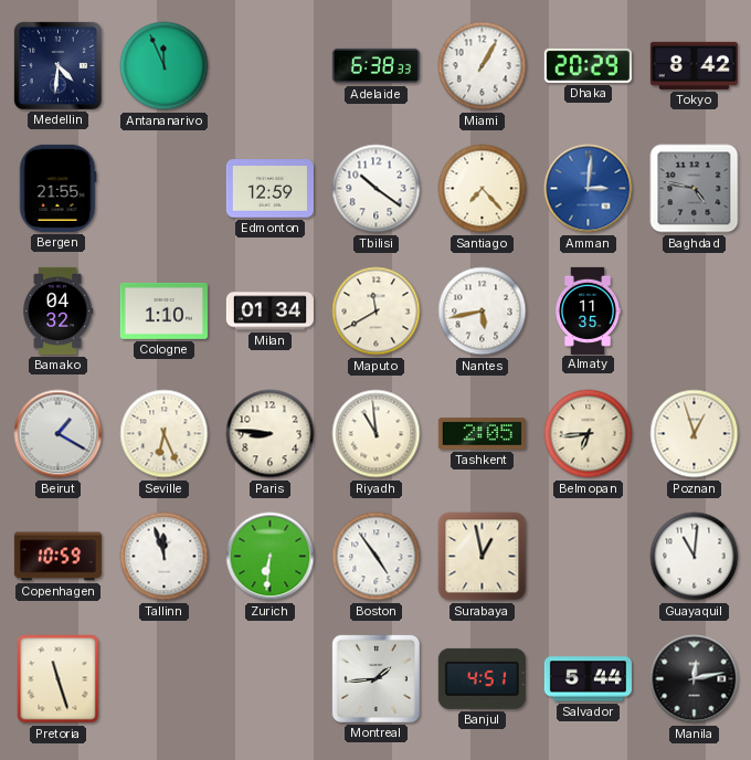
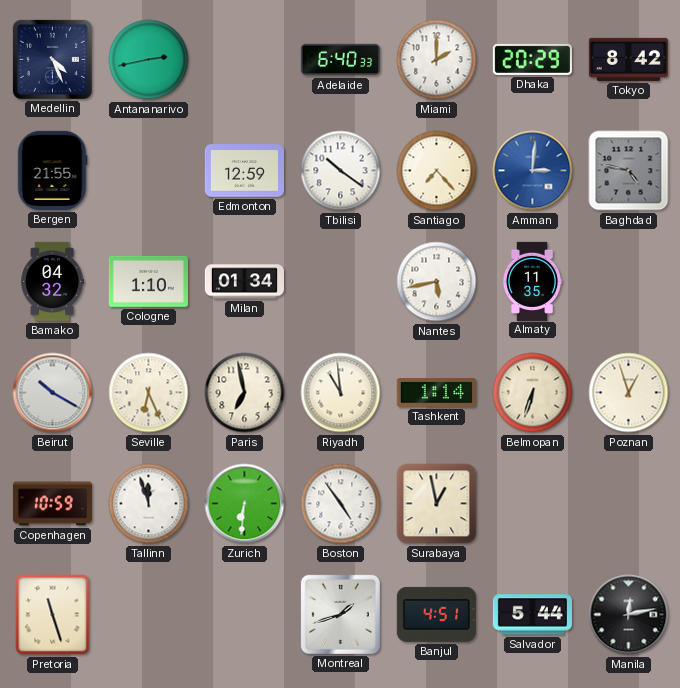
Medellin: 4:31 -> 4:26
Antananarivo: 11:56 -> 2:43
Adelaide: 6:38 -> 6:40
Miami: 1:05 -> 2:00
Maputo: 11:40 -> none
Beirut: 1:20 -> 10:20
Paris: 8:46 -> 6:58
Tashkent: 2:05 -> 1:14
Belmopan: 6:44 -> 6:33
Guayaquil: 11:01 -> none
Montreal: 1:44 -> 1:42
